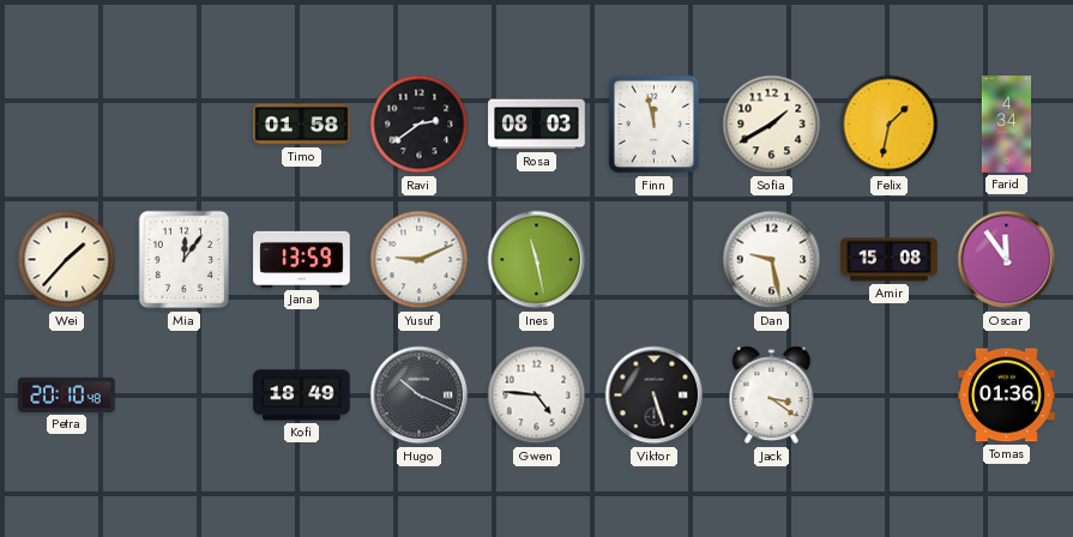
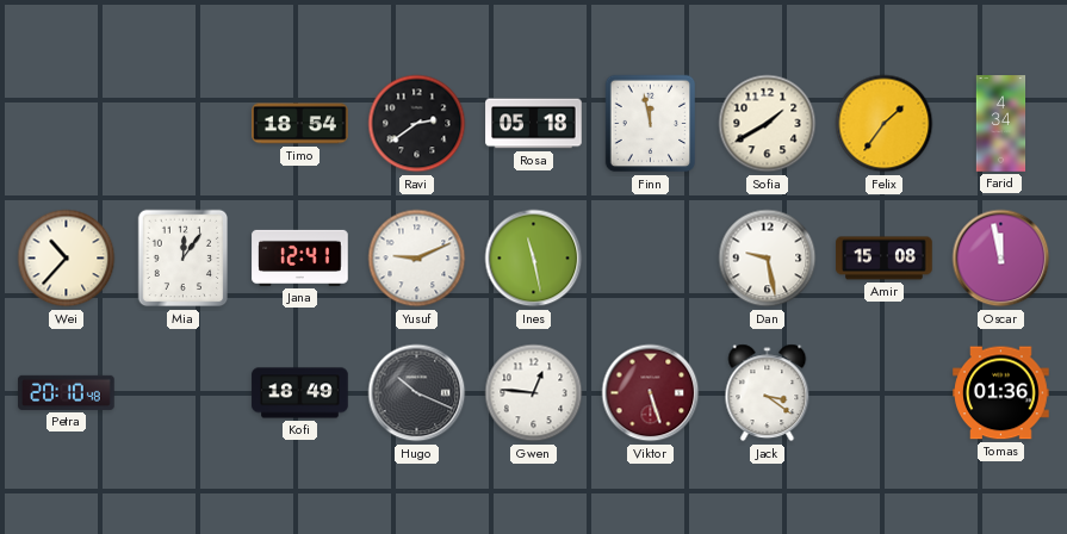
Timo: 01:58 -> 18:54
Rosa: 08:03 -> 05:18
Felix: 1:32 -> 1:36
Wei: 1:37 -> 10:37
Jana: 13:59 -> 12:41
Oscar: 11:54 -> 11:58
Gwen: 4:46 -> 12:46
Viktor dial: black -> burgundy
